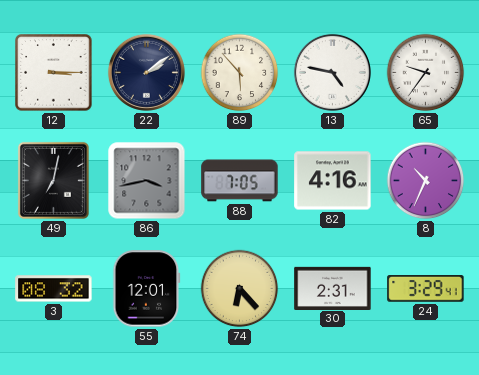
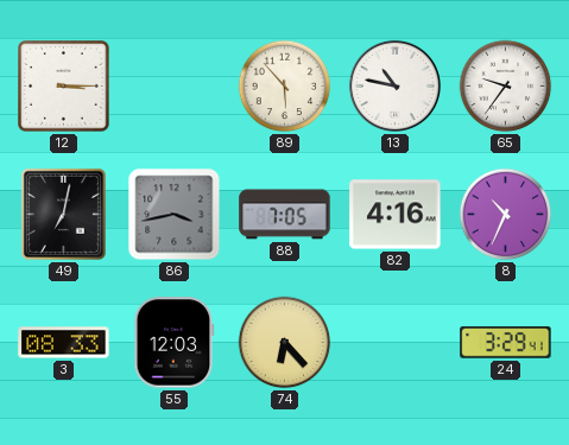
22: 2:09 -> none
13: 4:47 -> 10:47
3: 08:32 -> 08:33
55: 12:01 -> 12:03
30: 2:31 -> none
